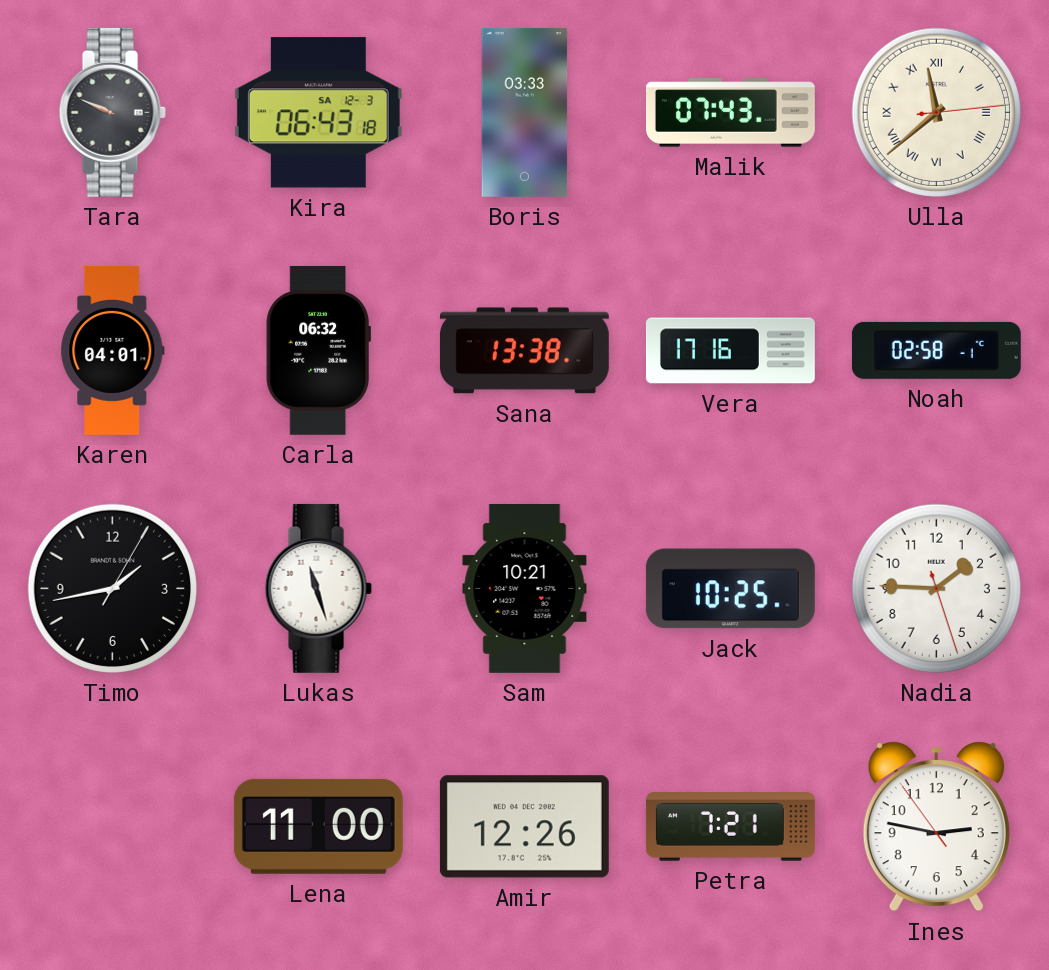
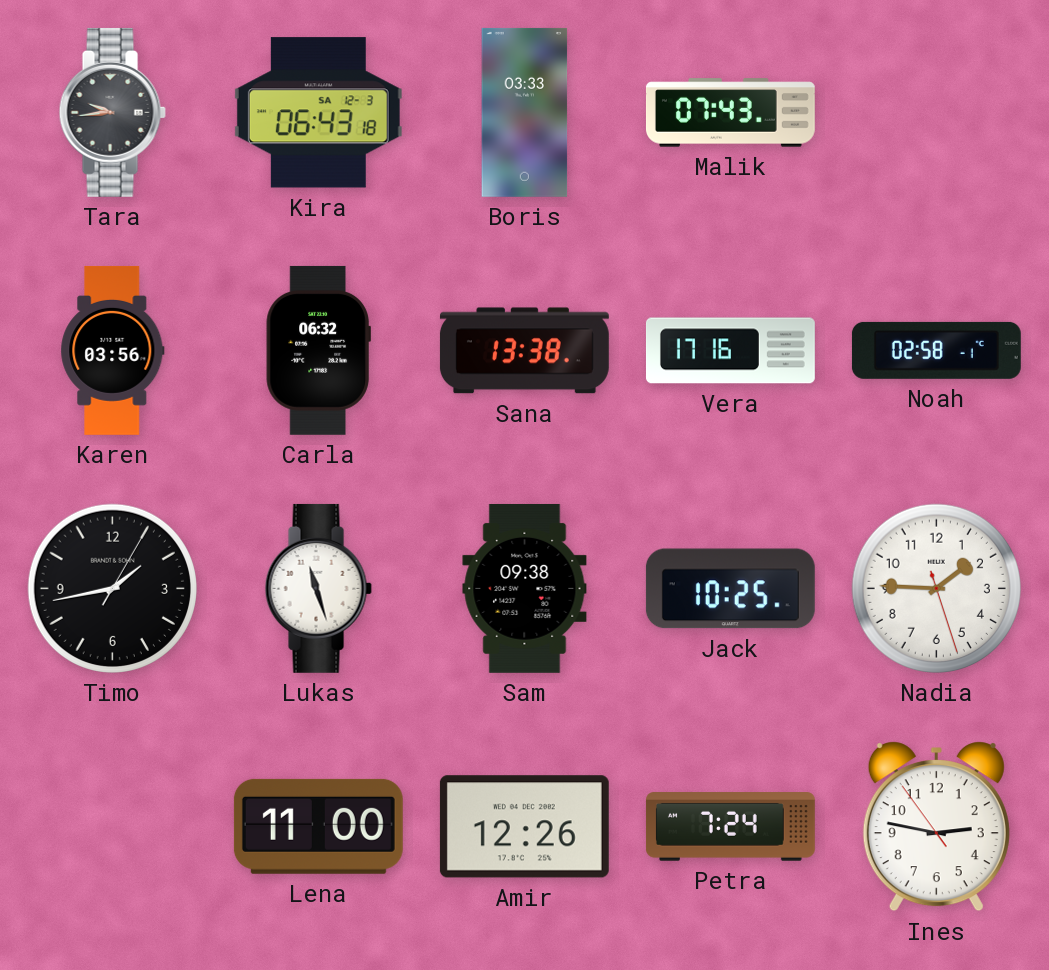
Tara: 9:49 -> 9:44
Ulla: 11:38 -> none
Karen: 04:01 -> 03:56
Sam: 10:21 -> 09:38
Petra: 7:21 -> 7:24
